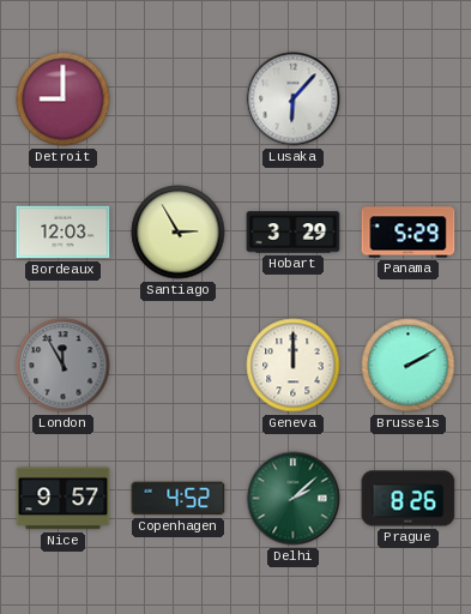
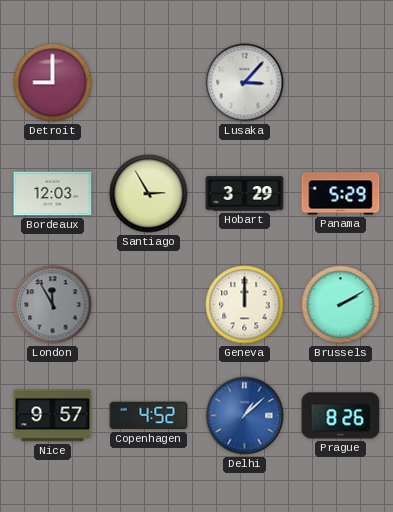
Lusaka: 6:07 -> 3:07
Delhi: 2:08 -> 1:08
Delhi dial: green -> blue
